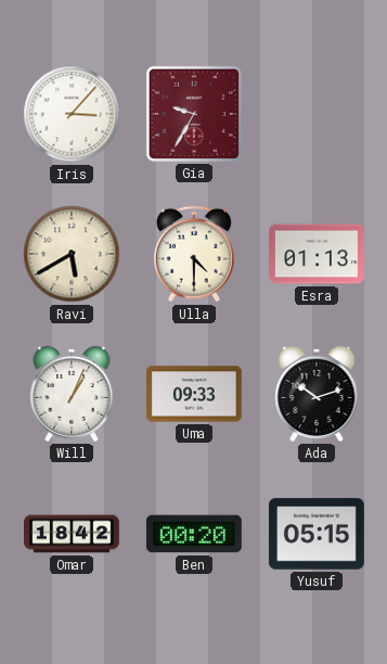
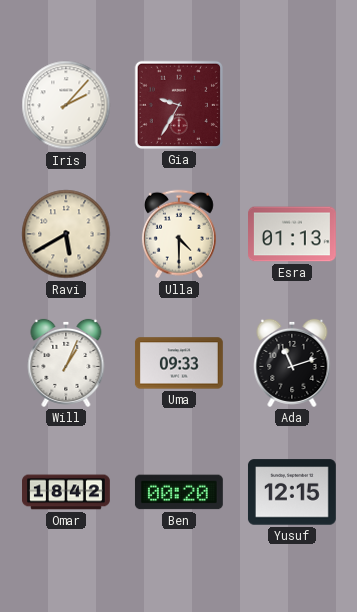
Iris: 3:07 -> 2:07
Ada: 10:12 -> 11:12
Yusuf: 05:15 -> 12:15
